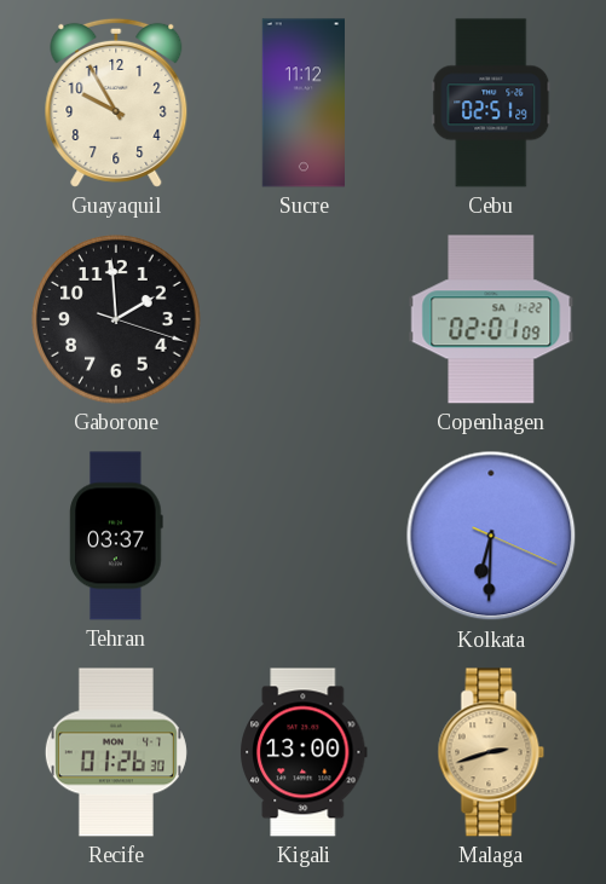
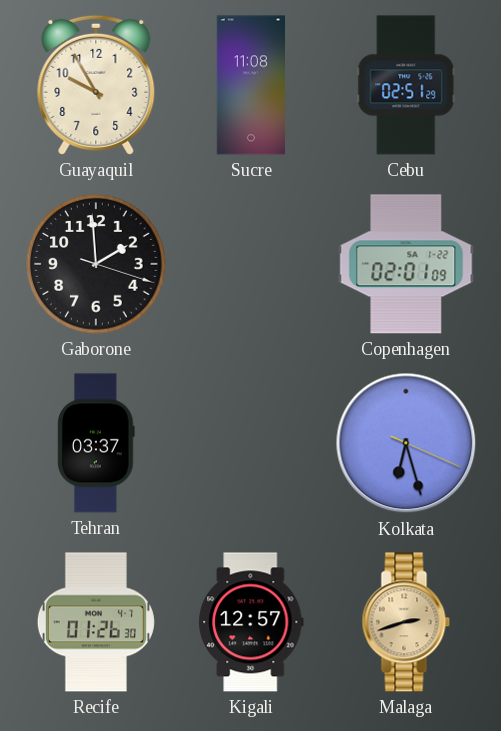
Sucre: 11:12 -> 11:08
Kolkata: 6:30 -> 6:27
Kigali: 13:00 -> 12:57
